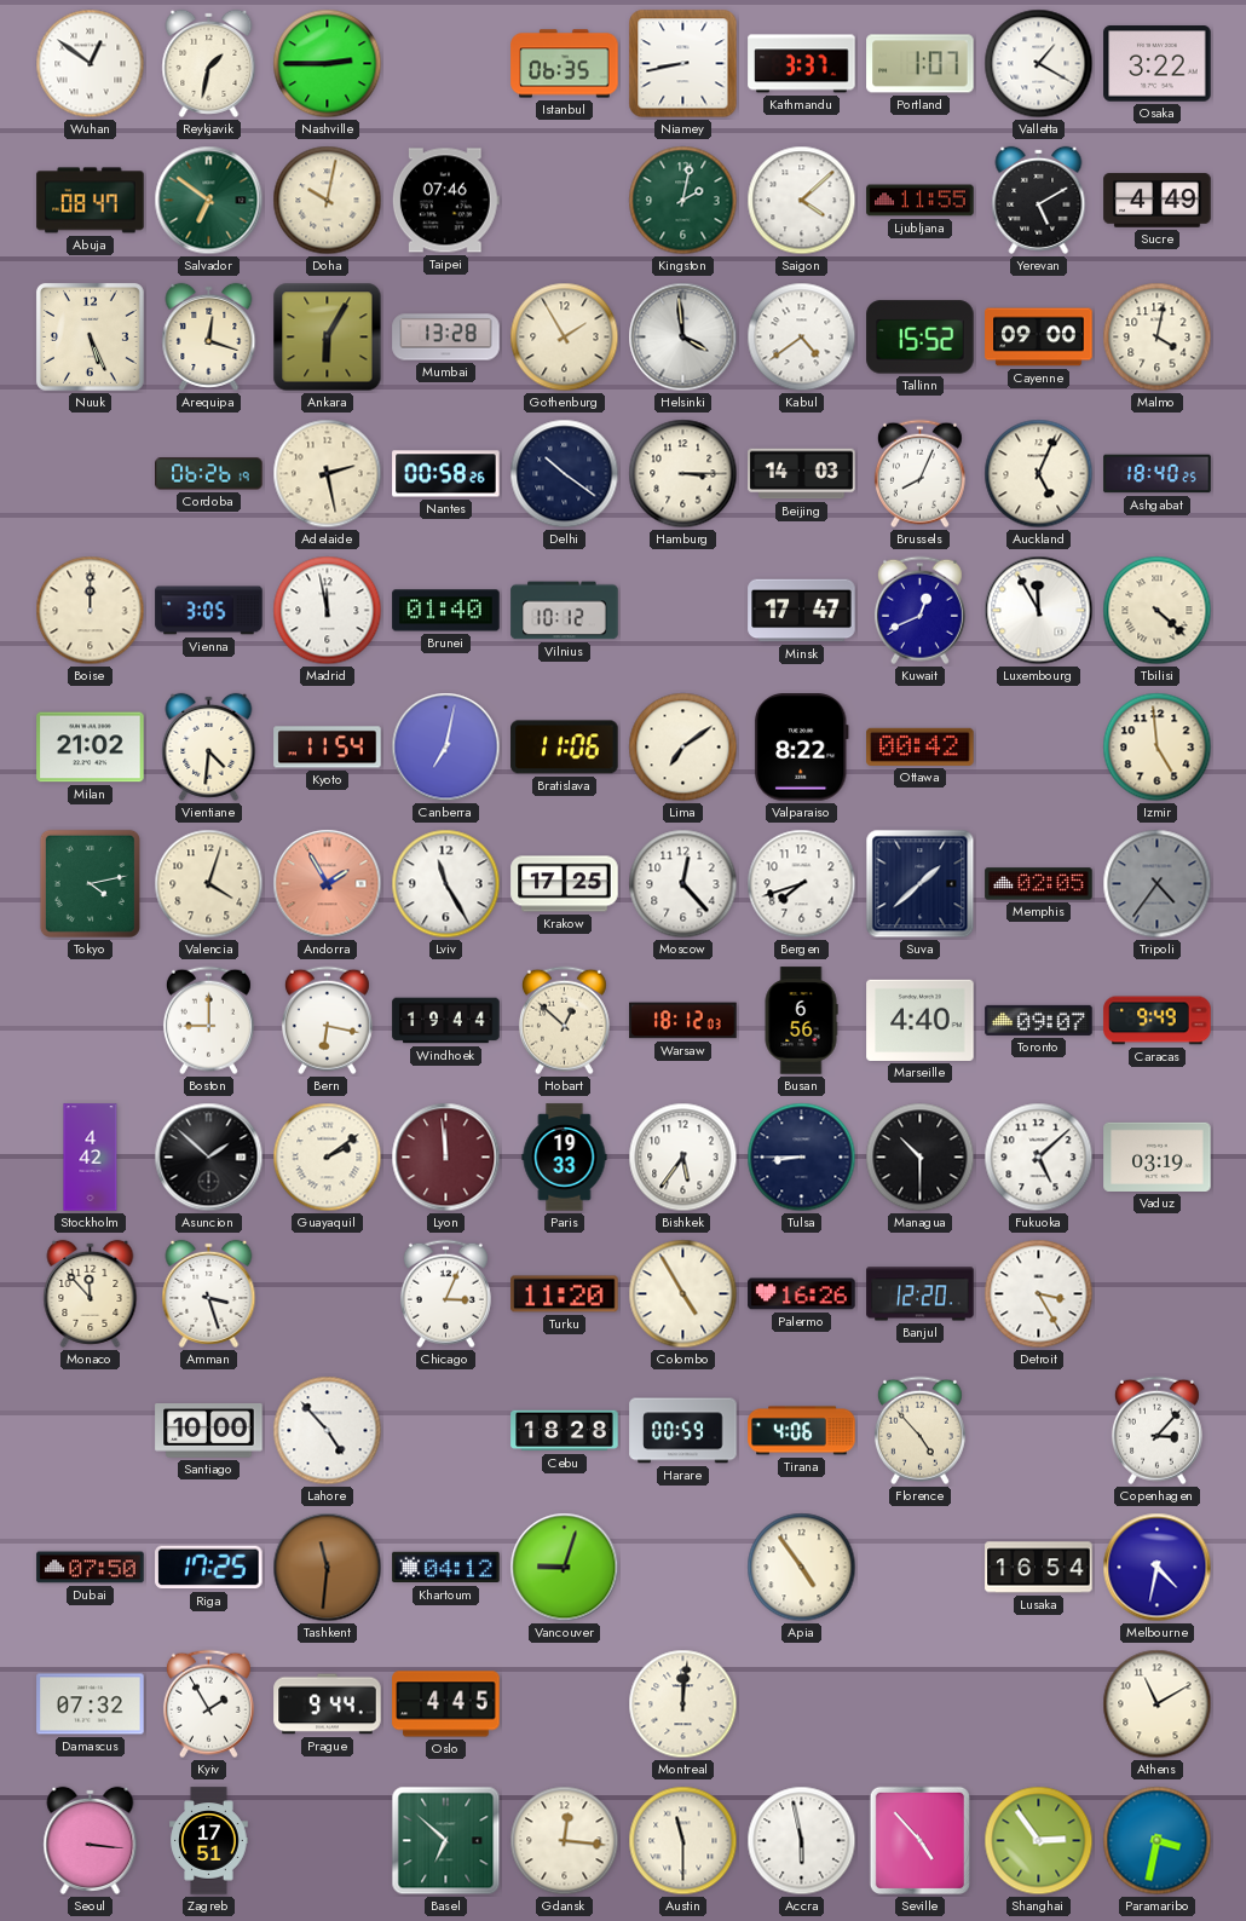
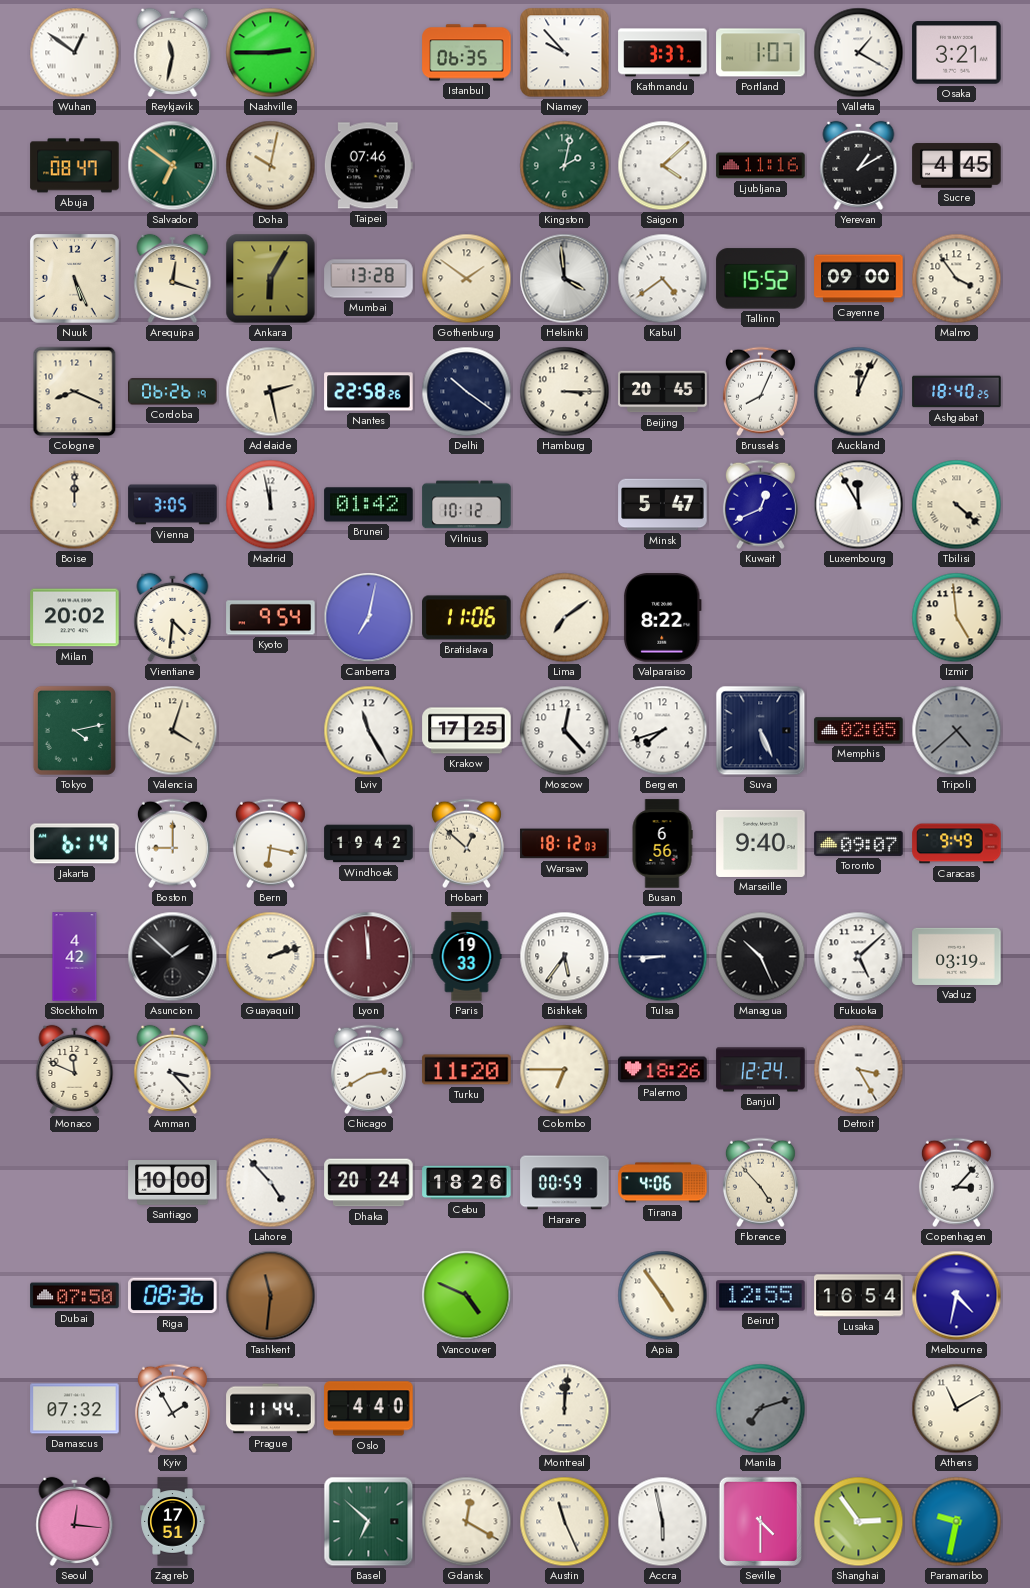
Reykjavik: 1:32 -> 11:32
Niamey: 8:43 -> 9:53
Osaka: 3:22 -> 3:21
Ljubljana: 11:55 -> 11:16
Yerevan: 5:10 -> 1:10
Sucre: 4:49 -> 4:45
Gothenburg: 1:55 -> 1:51
Malmo: 4:02 -> 3:54
Cologne: none -> 8:19
Nantes: 00:58 -> 22:58
Beijing: 14:03 -> 20:45
Auckland: 5:04 -> 12:04
Brunei: 01:40 -> 01:42
Minsk: 17:47 -> 5:47
Milan: 21:02 -> 20:02
Kyoto: 11:54 -> 9:54
Ottawa: 00:42 -> none
Andorra: 1:55 -> none
Suva: 1:38 -> 5:26
Tripoli: 4:36 -> 4:38
Jakarta: none -> 6:14
Windhoek: 19:44 -> 19:42
Marseille: 4:40 -> 9:40
Guayaquil: 2:09 -> 2:12
Managua: 10:30 -> 10:26
Monaco: 11:53 -> 11:49
Amman: 3:27 -> 3:23
Chicago: 3:04 -> 2:40
Colombo: 4:55 -> 6:45
Palermo: 16:26 -> 18:26
Banjul: 12:20 -> 12:24
Dhaka: none -> 20:24
Cebu: 18:28 -> 18:26
Riga: 17:25 -> 08:36
Khartoum: 04:12 -> none
Vancouver: 9:03 -> 4:49
Beirut: none -> 12:55
Prague: 9:44 -> 11:44
Oslo: 4:45 -> 4:40
Manila: none -> 7:12
Seoul: 3:16 -> 12:16
Gdansk: 12:16 -> 12:20
Austin: 11:30 -> 11:26
Seville: 4:53 -> 4:30
Paramaribo: 3:32 -> 9:32
